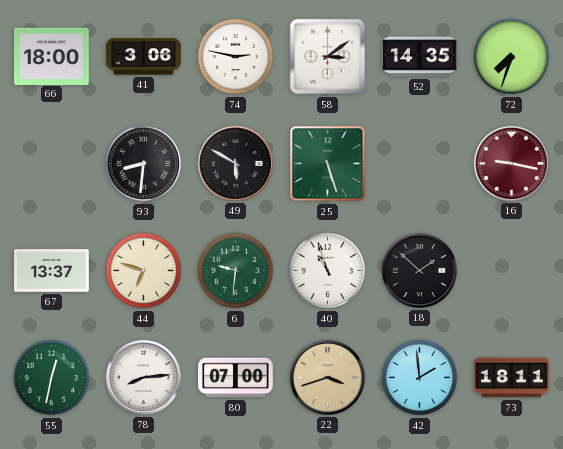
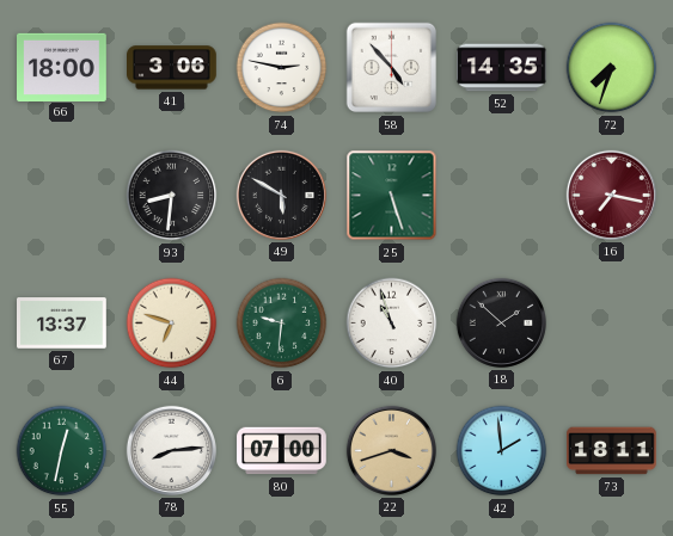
58: 3:09 -> 4:53
16: 9:17 -> 7:17
